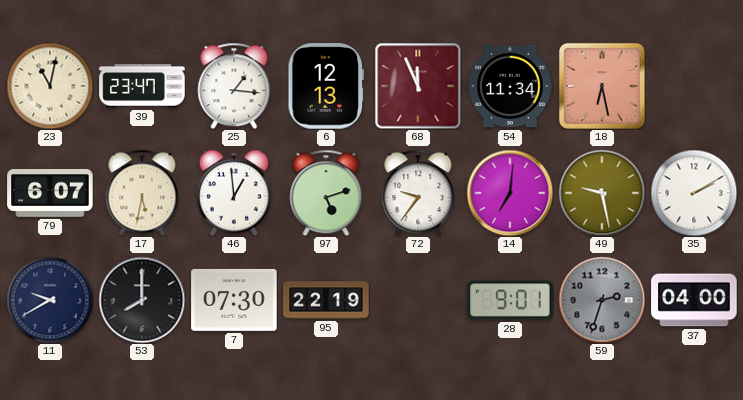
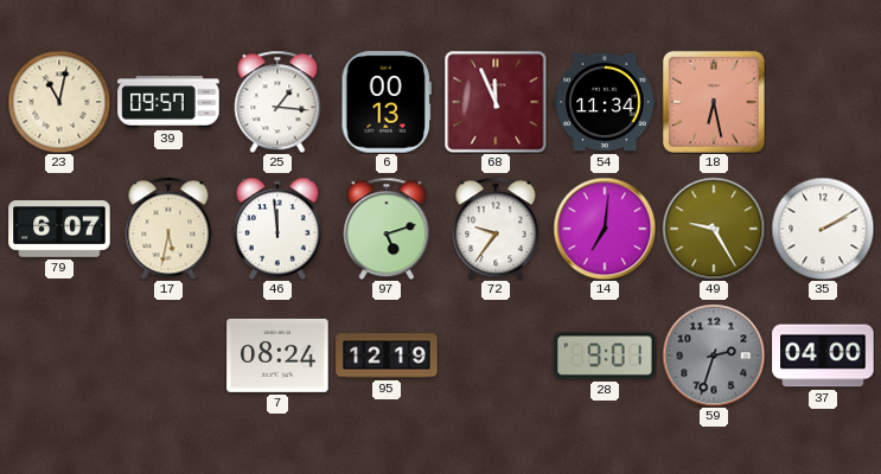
39: 23:47 -> 09:57
6: 12:13 -> 00:13
46: 12:59 -> 11:59
49: 9:28 -> 9:25
11: 9:40 -> none
53: 8:00 -> none
7: 07:30 -> 08:24
95: 22:19 -> 12:19
